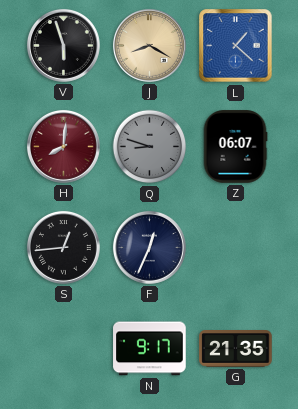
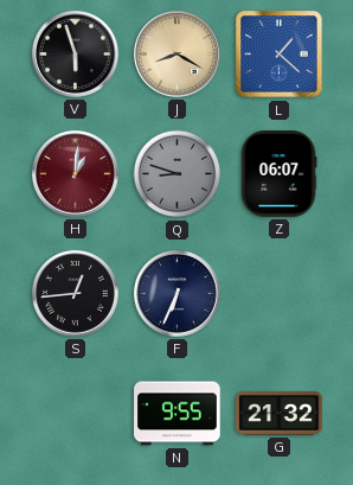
H: 8:01 -> 1:01
F: 12:34 -> 6:34
N: 9:17 -> 9:55
G: 21:35 -> 21:32
